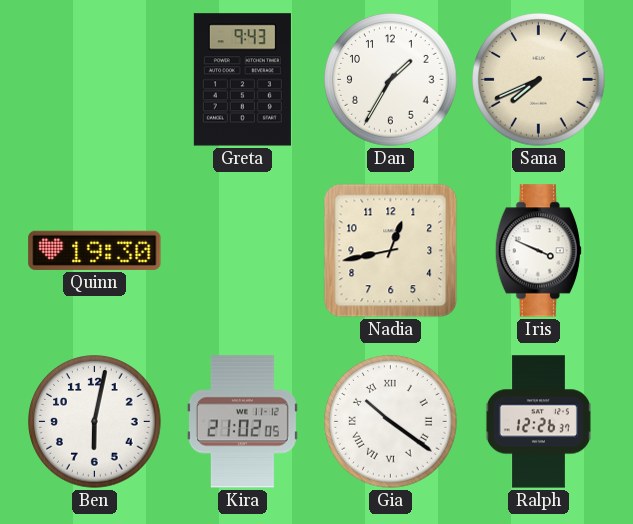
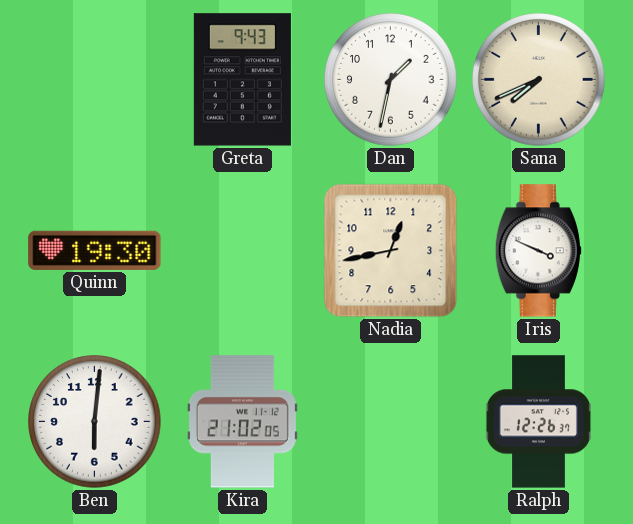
Dan: 1:35 -> 1:32
Ben: 6:02 -> 6:01
Gia: 10:21 -> none
